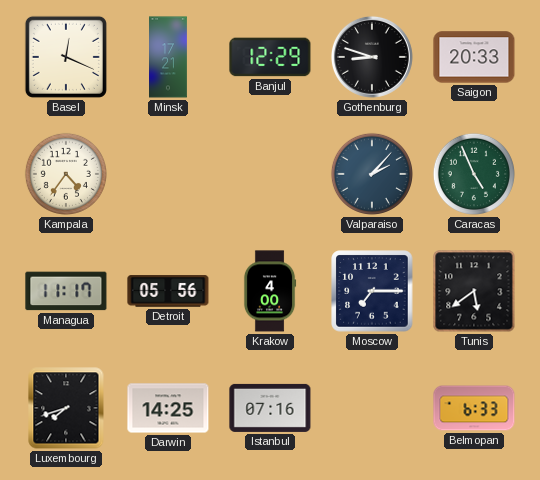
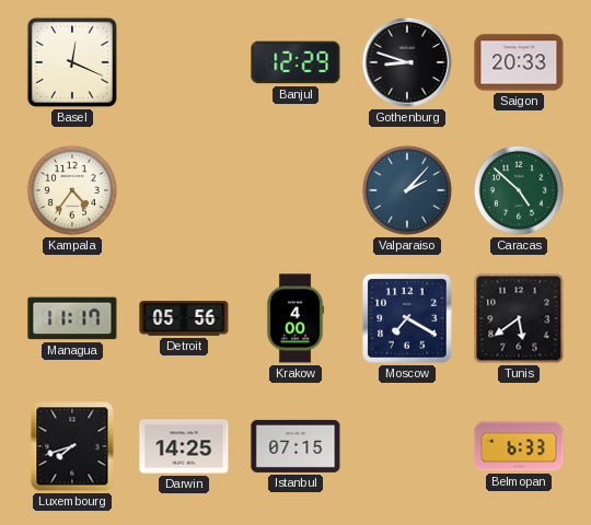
Minsk: 17:21 -> none
Caracas: 4:56 -> 4:52
Moscow: 7:15 -> 7:20
Istanbul: 07:16 -> 07:15
